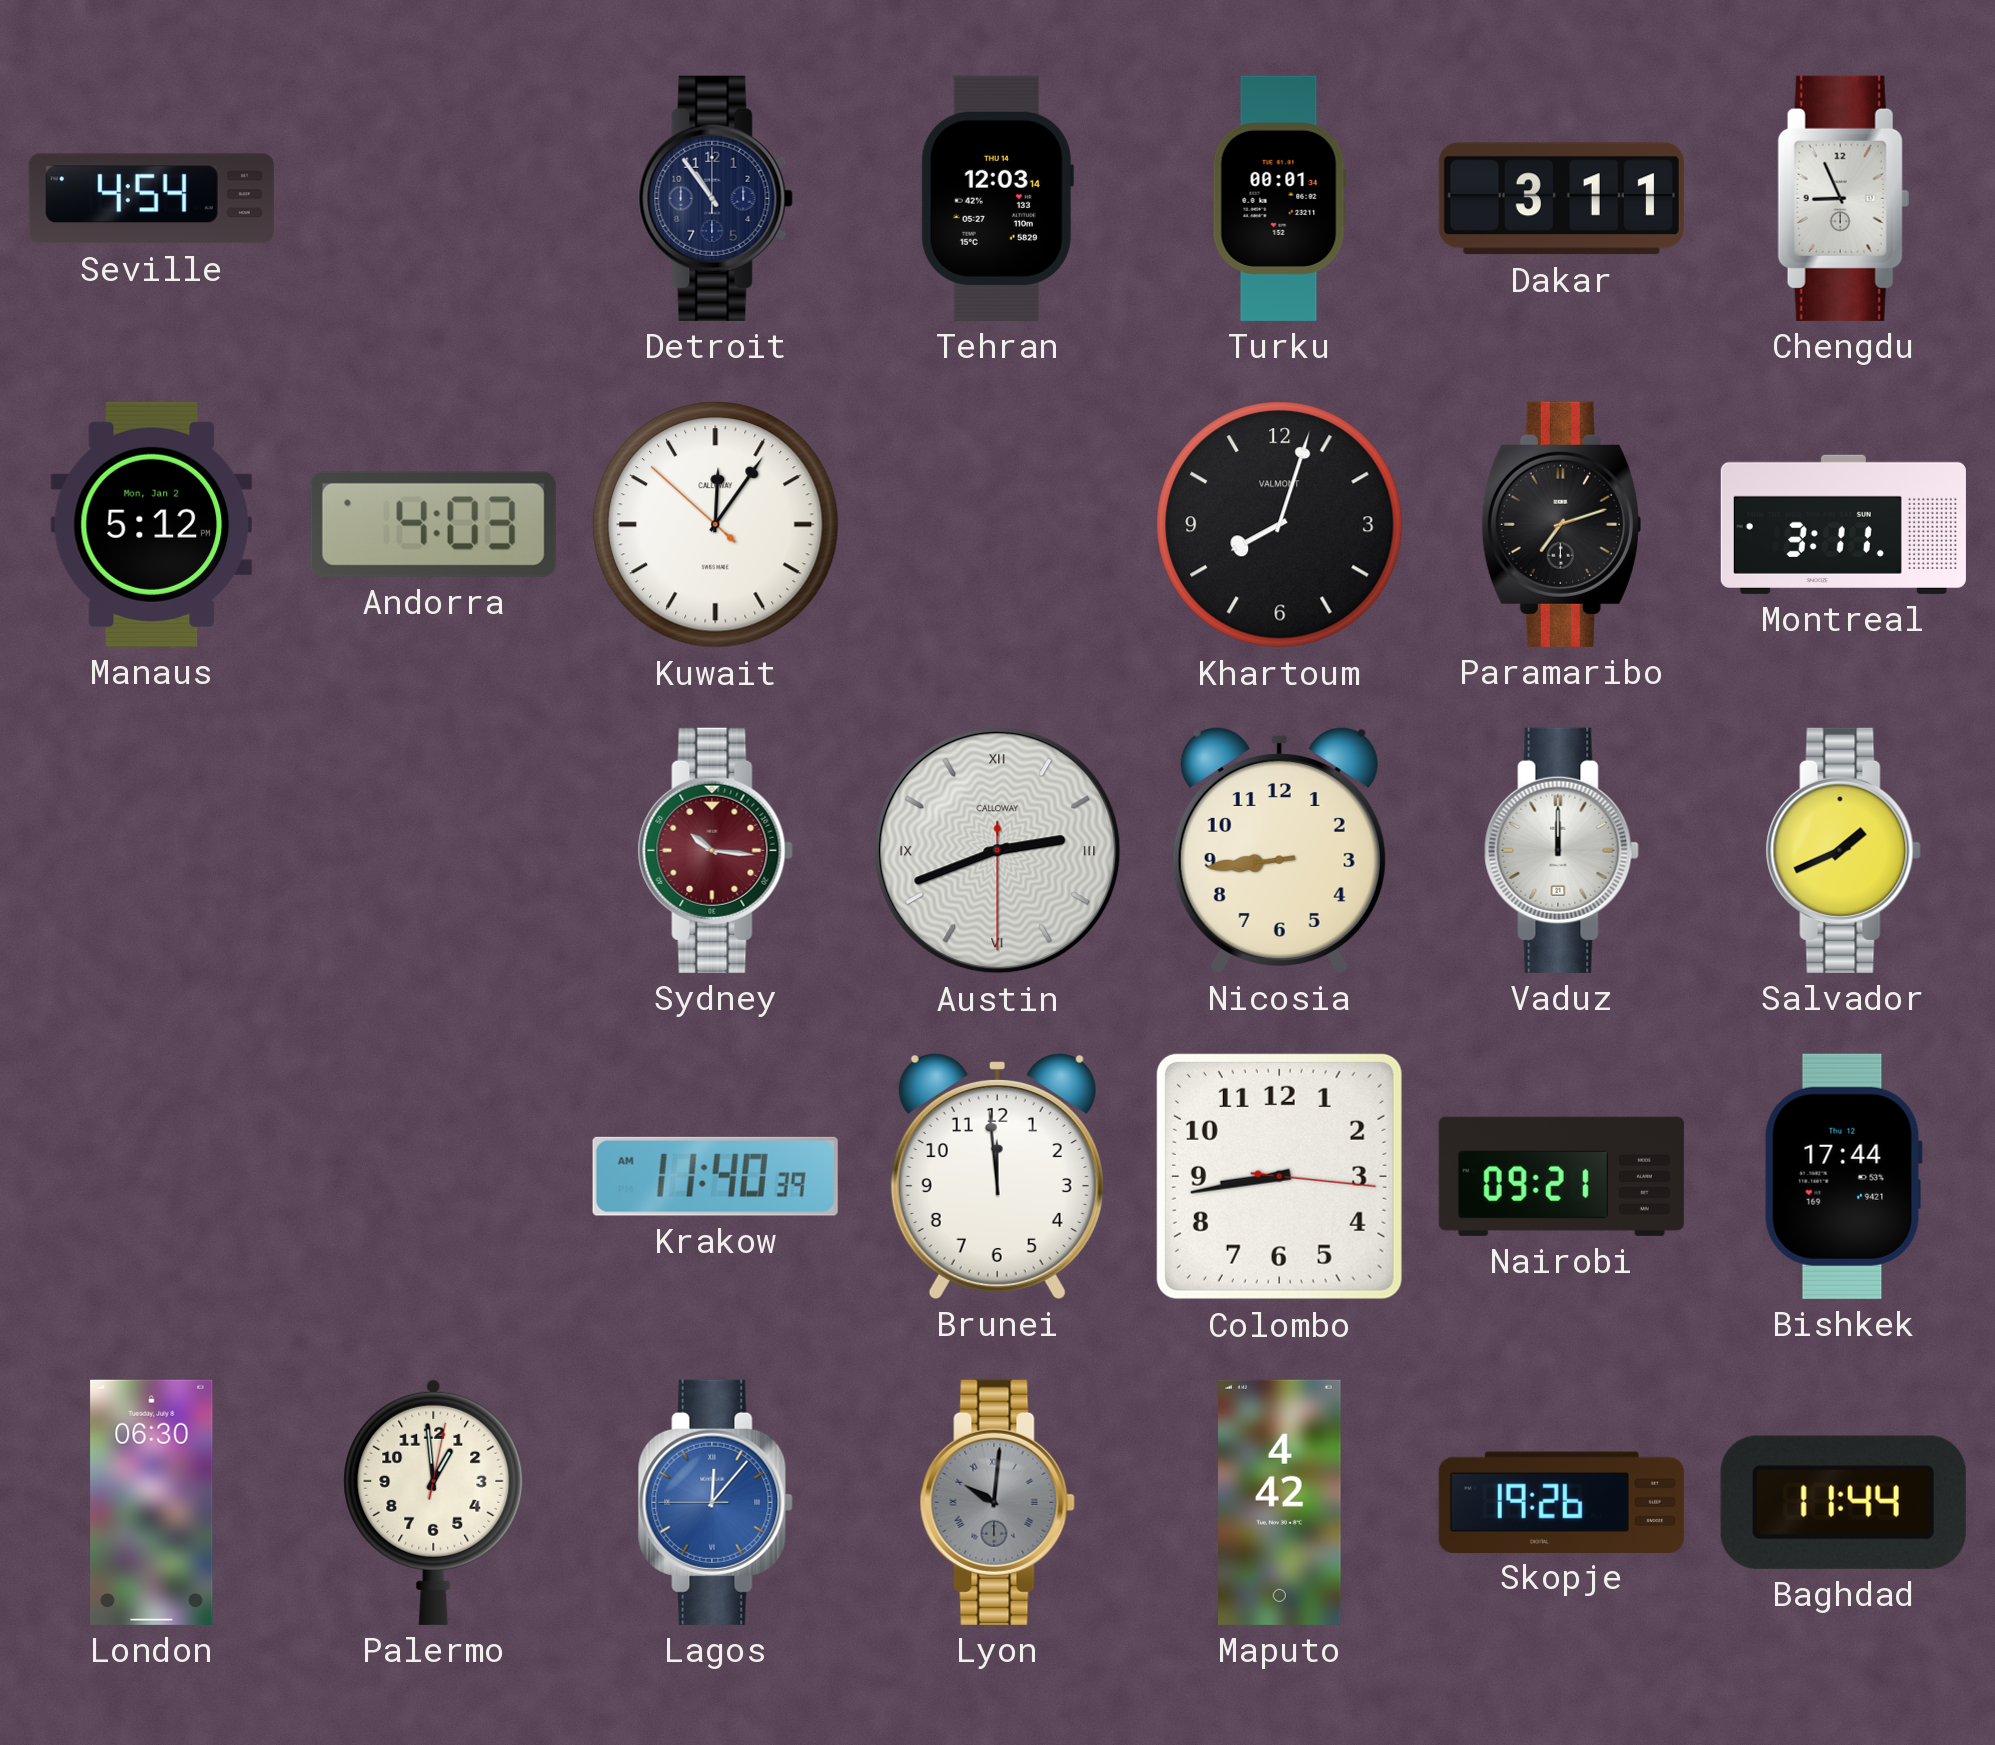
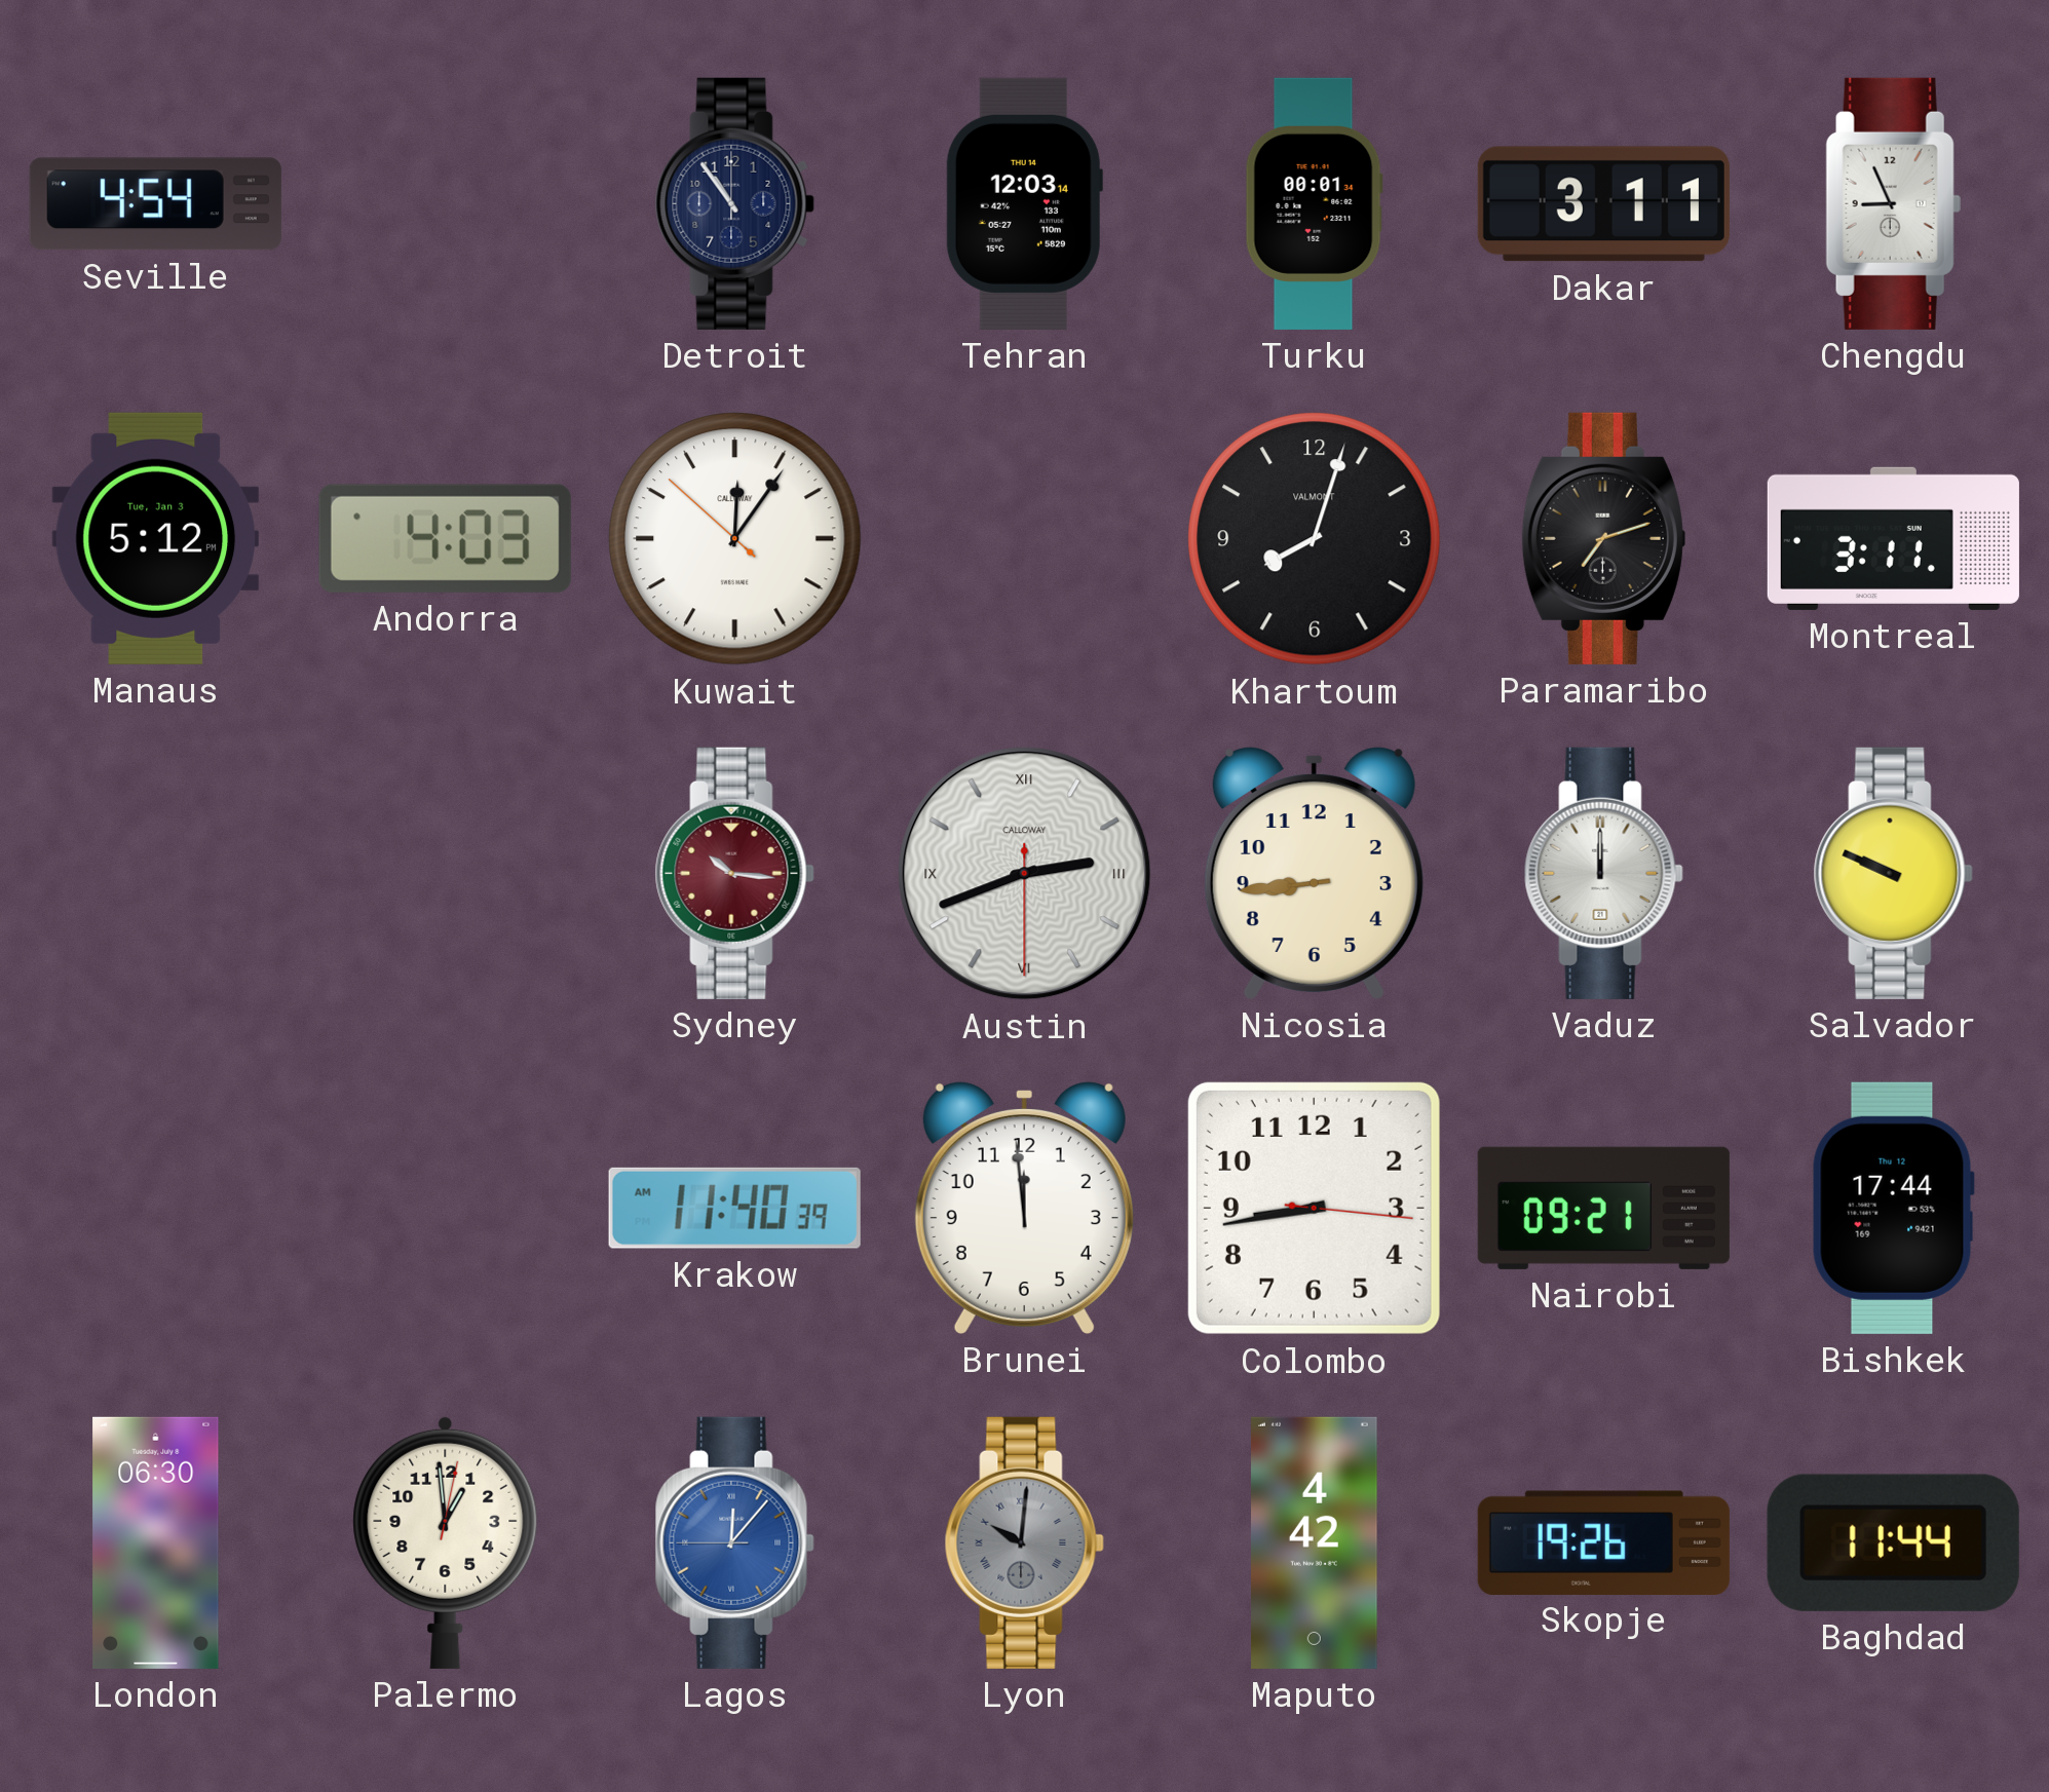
Manaus date: Mon, Jan 2 -> Tue, Jan 3
Salvador: 1:41 -> 9:49
